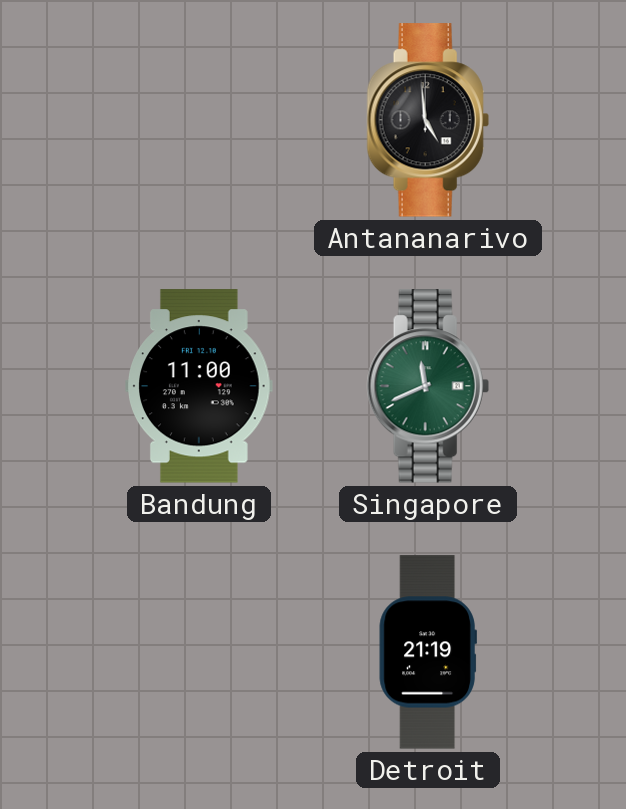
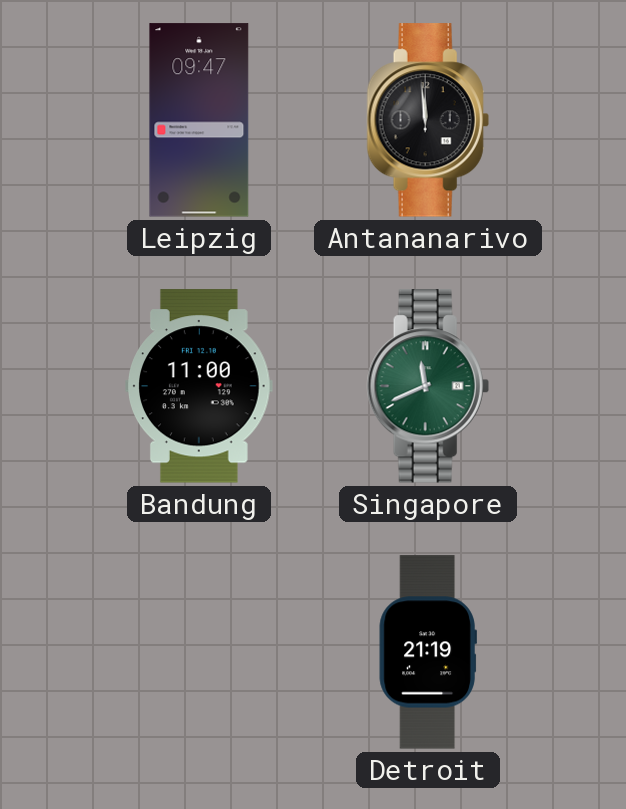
Leipzig: none -> 09:47
Antananarivo: 4:59 -> 11:59
